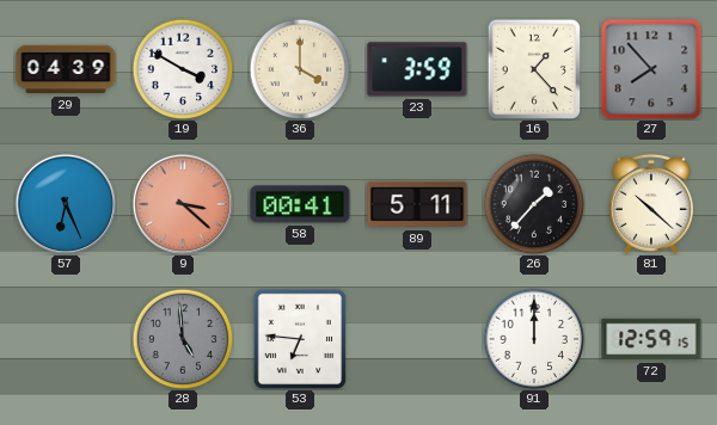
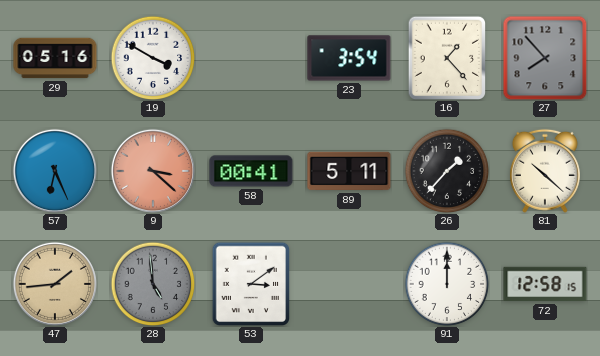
29: 04:39 -> 05:16
36: 4:00 -> none
23: 3:59 -> 3:54
47: none -> 1:44
53: 6:46 -> 3:09
72: 12:59 -> 12:58
